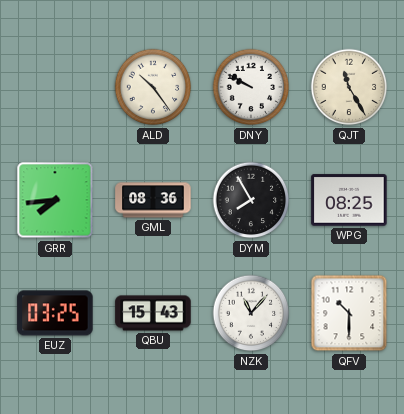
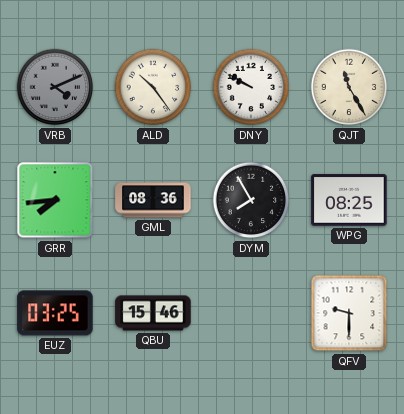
VRB: none -> 4:11
QBU: 15:43 -> 15:46
NZK: 11:07 -> none
QFV: 10:30 -> 9:30
